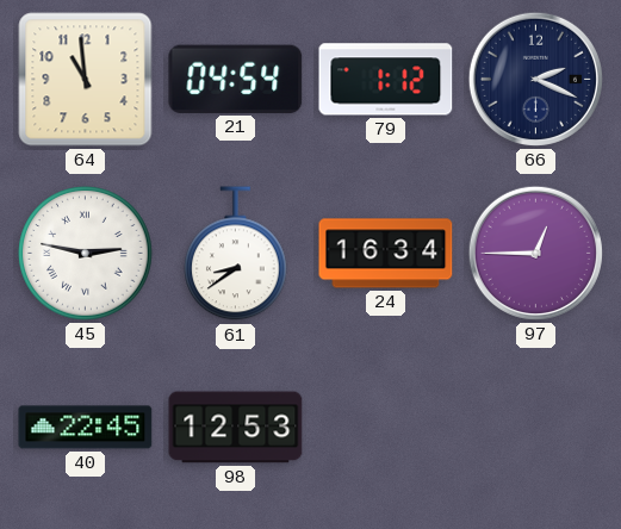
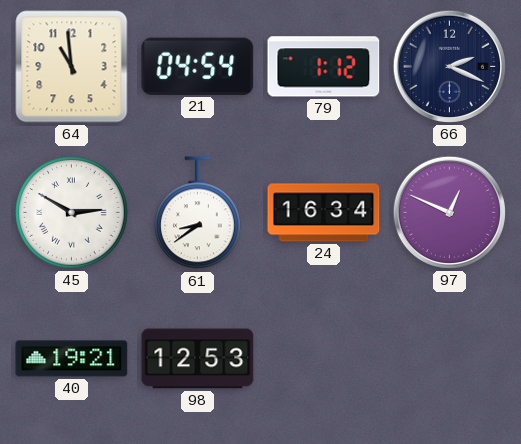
45: 2:47 -> 2:50
97: 12:45 -> 12:49
40: 22:45 -> 19:21
